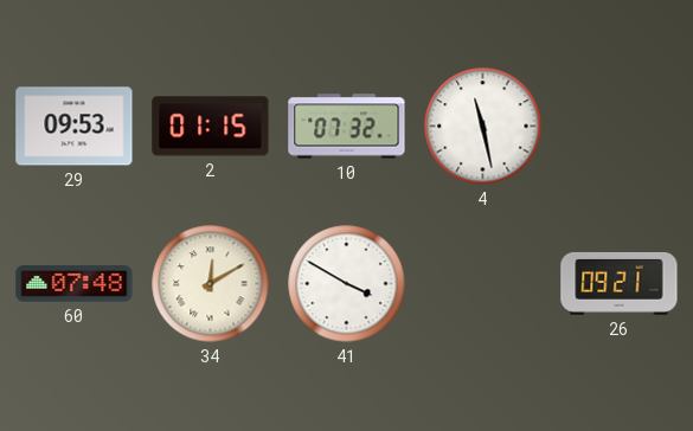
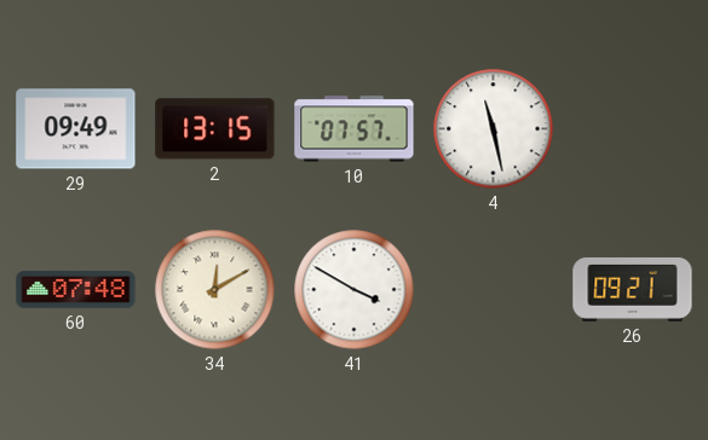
29: 09:53 -> 09:49
2: 01:15 -> 13:15
10: 07:32 -> 07:57
